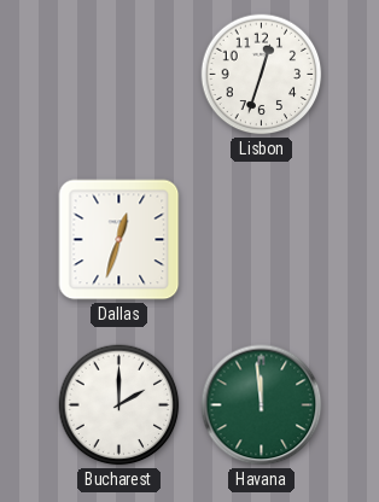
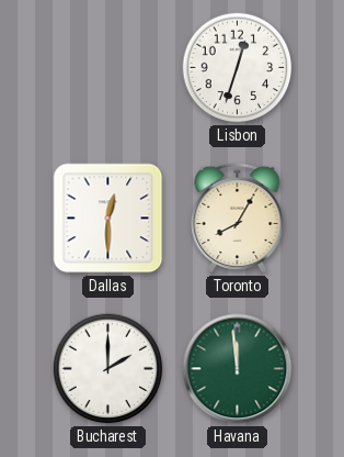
Dallas: 12:33 -> 12:30
Toronto: none -> 8:05
